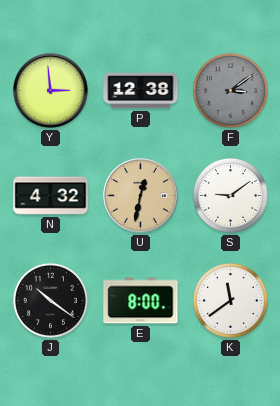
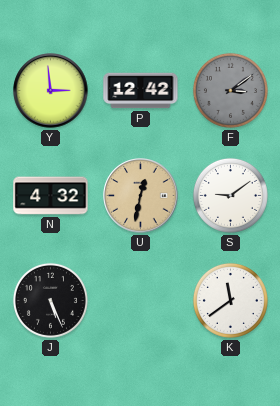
P: 12:38 -> 12:42
J: 10:21 -> 5:26
E: 8:00 -> none
